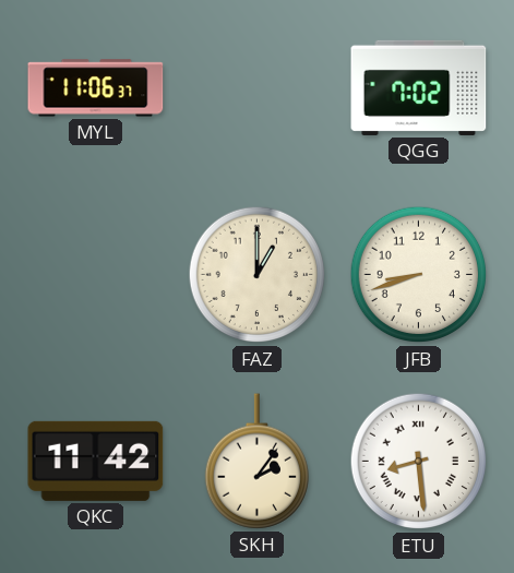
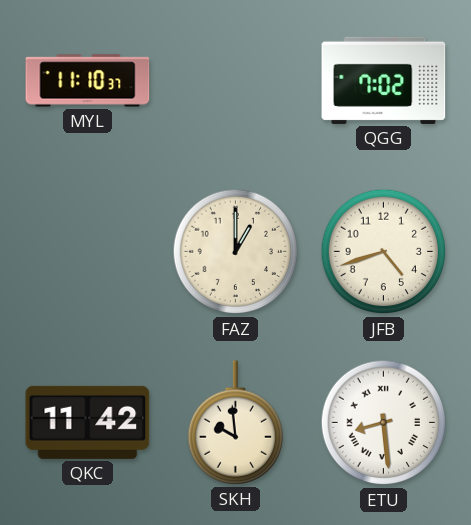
MYL: 11:06 -> 11:10
JFB: 8:42 -> 4:42
SKH: 2:06 -> 9:59
